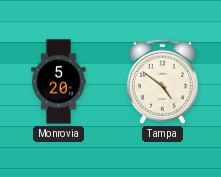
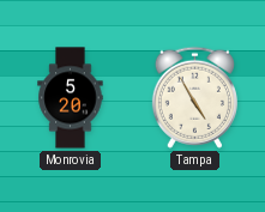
Tampa: 4:51 -> 4:55
